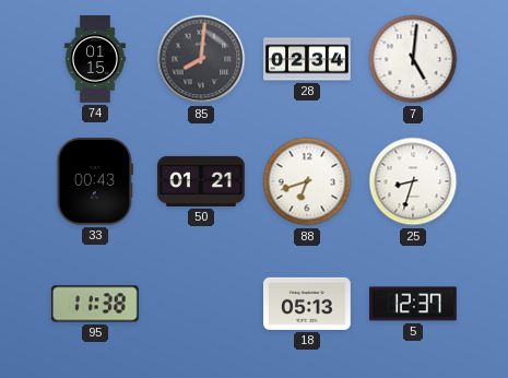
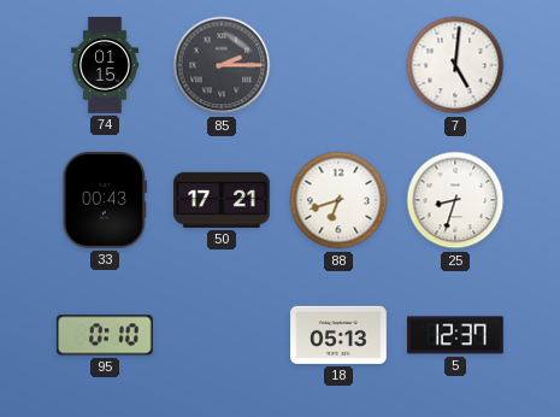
85: 8:01 -> 2:15
28: 02:34 -> none
50: 01:21 -> 17:21
95: 11:38 -> 0:10
